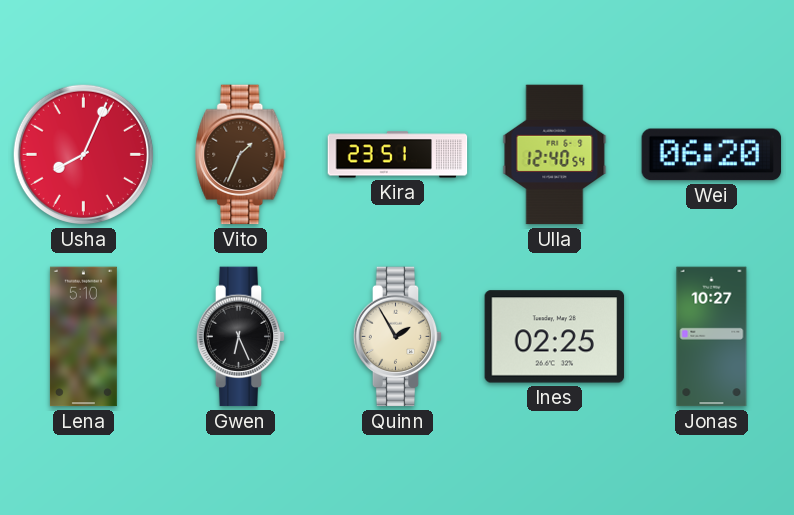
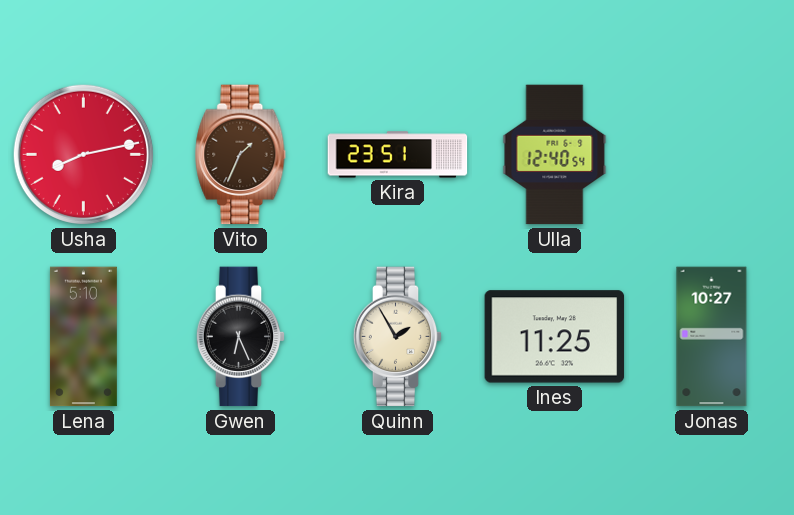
Usha: 8:04 -> 8:13
Wei: 06:20 -> none
Ines: 02:25 -> 11:25
